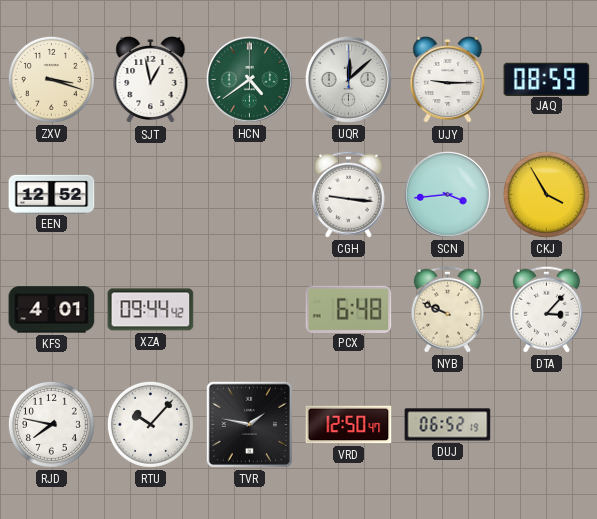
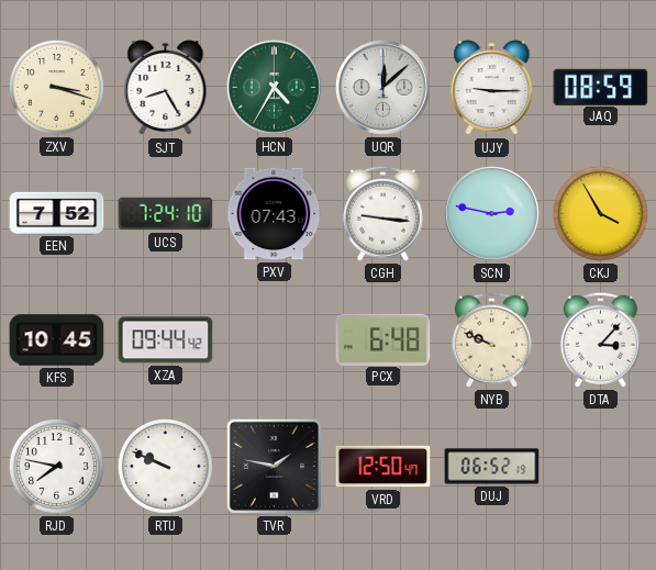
SJT: 12:58 -> 8:25
HCN: 4:39 -> 4:35
EEN: 12:52 -> 7:52
UCS: none -> 7:24
PXV: none -> 07:43
SCN: 3:44 -> 2:47
KFS: 4:01 -> 10:45
RTU: 10:07 -> 9:49
